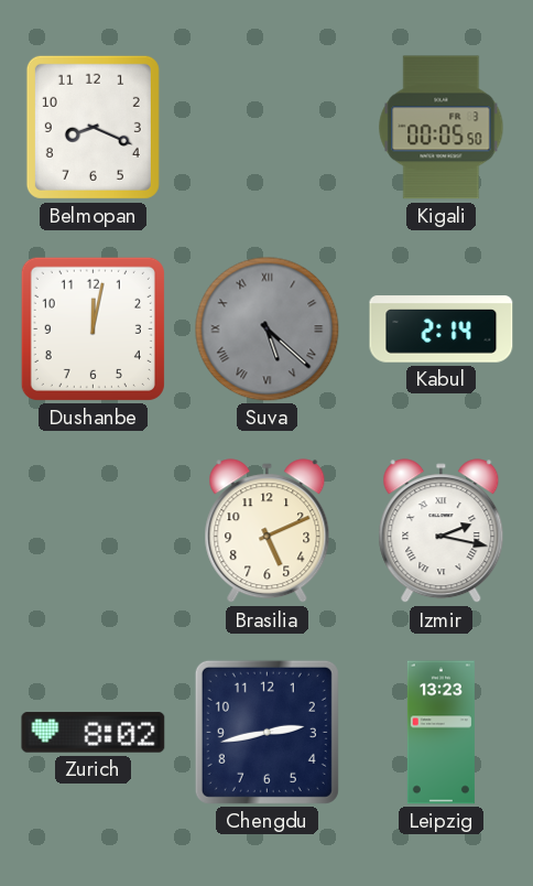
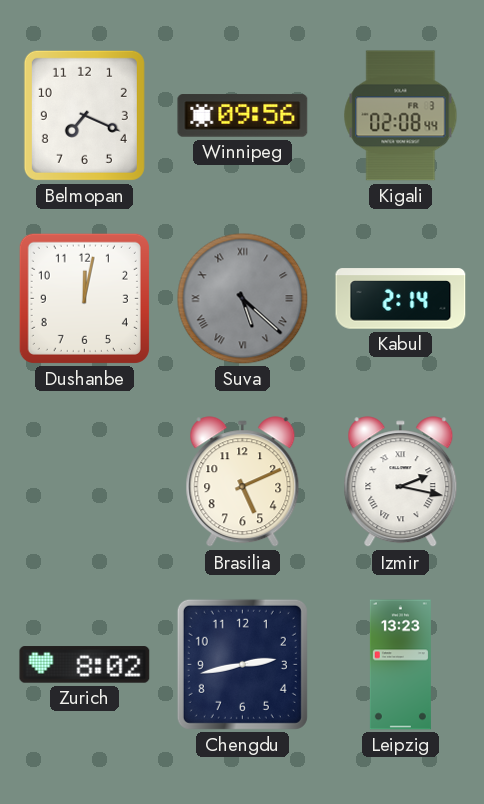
Belmopan: 8:19 -> 7:19
Winnipeg: none -> 09:56
Kigali: 00:05 -> 02:08
